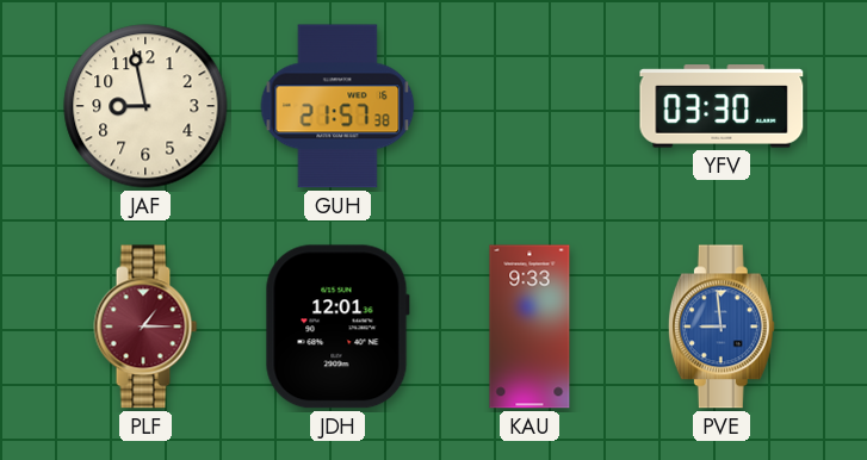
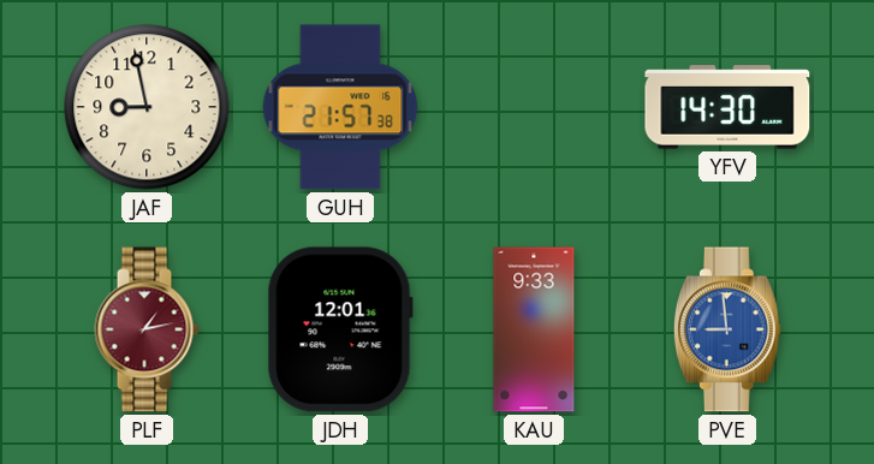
YFV: 03:30 -> 14:30
PLF: 1:15 -> 1:13
